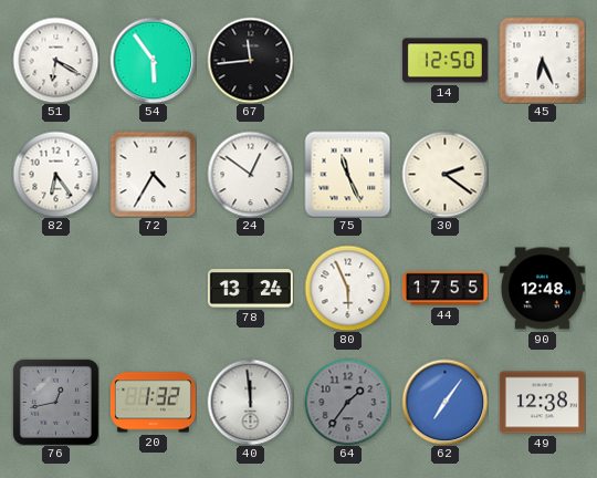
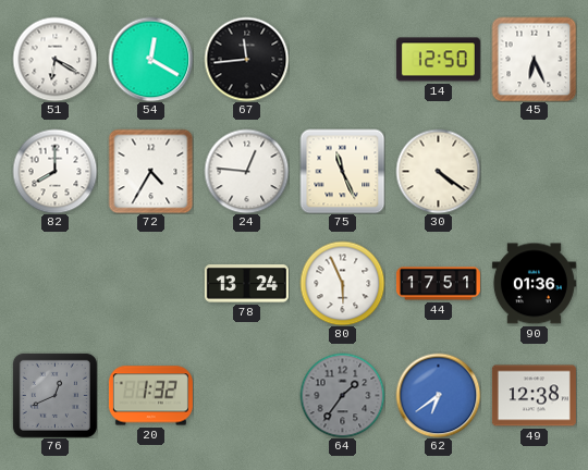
54: 5:54 -> 12:20
82: 6:24 -> 8:00
24: 12:51 -> 12:46
30: 2:21 -> 4:21
44: 17:55 -> 17:51
90: 12:48 -> 01:36
76: 12:43 -> 12:41
40: 11:59 -> none
62: 7:06 -> 6:39
